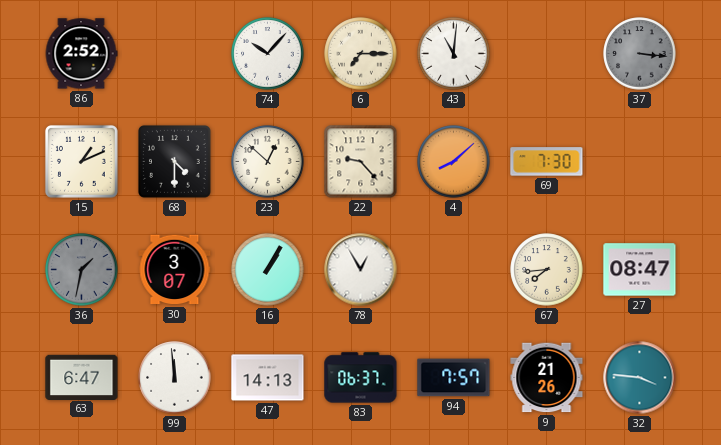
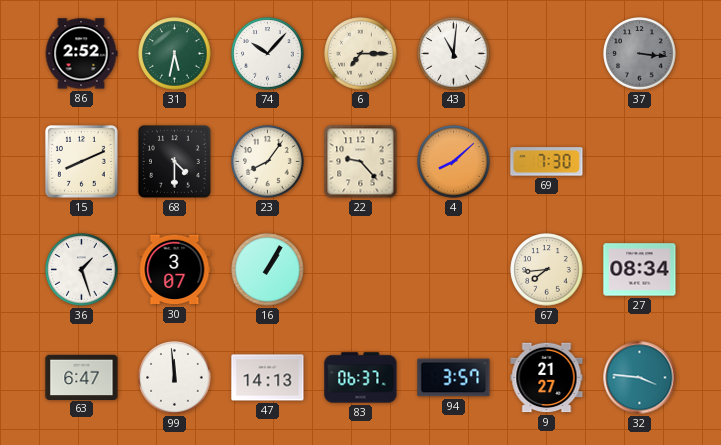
31: none -> 5:32
15: 1:11 -> 8:11
23: 12:52 -> 8:06
36: 1:32 -> 1:27
36 dial: grey -> white
78: 12:55 -> none
27: 08:47 -> 08:34
94: 7:57 -> 3:57
9: 21:26 -> 21:27
